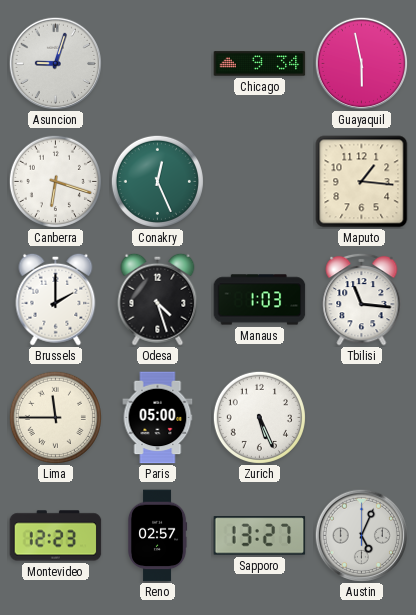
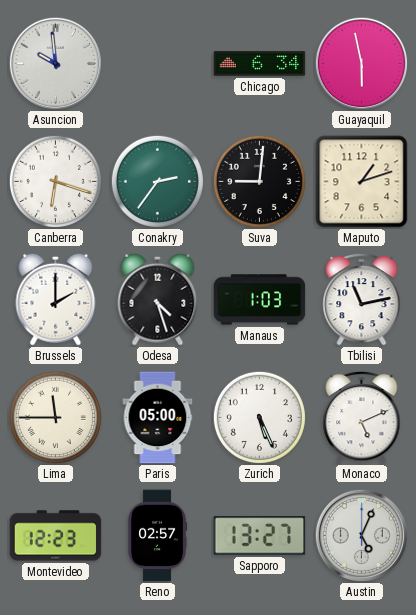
Asuncion: 9:03 -> 9:59
Chicago: 9:34 -> 6:34
Conakry: 12:26 -> 2:36
Suva: none -> 9:01
Maputo: 1:16 -> 1:12
Tbilisi: 11:16 -> 11:13
Monaco: none -> 5:11
